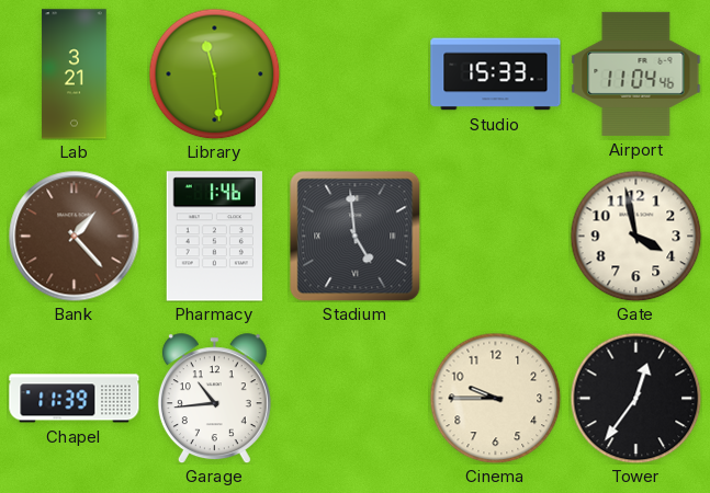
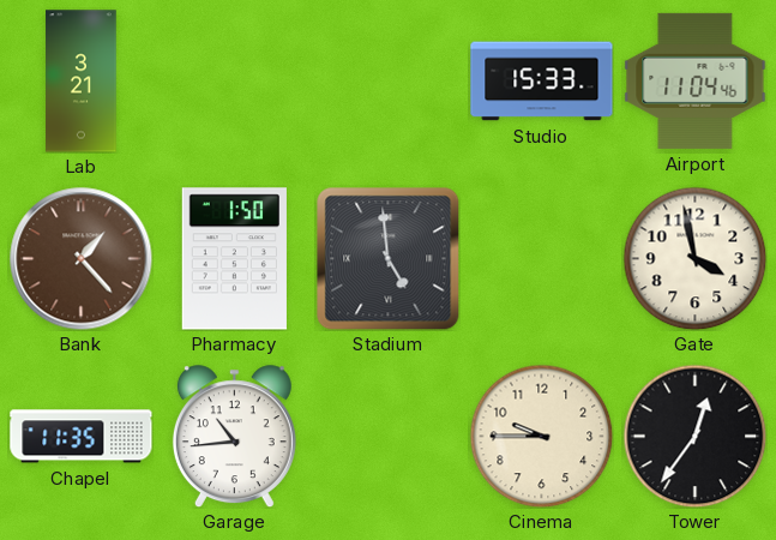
Library: 11:29 -> none
Pharmacy: 1:46 -> 1:50
Chapel: 11:39 -> 11:35
